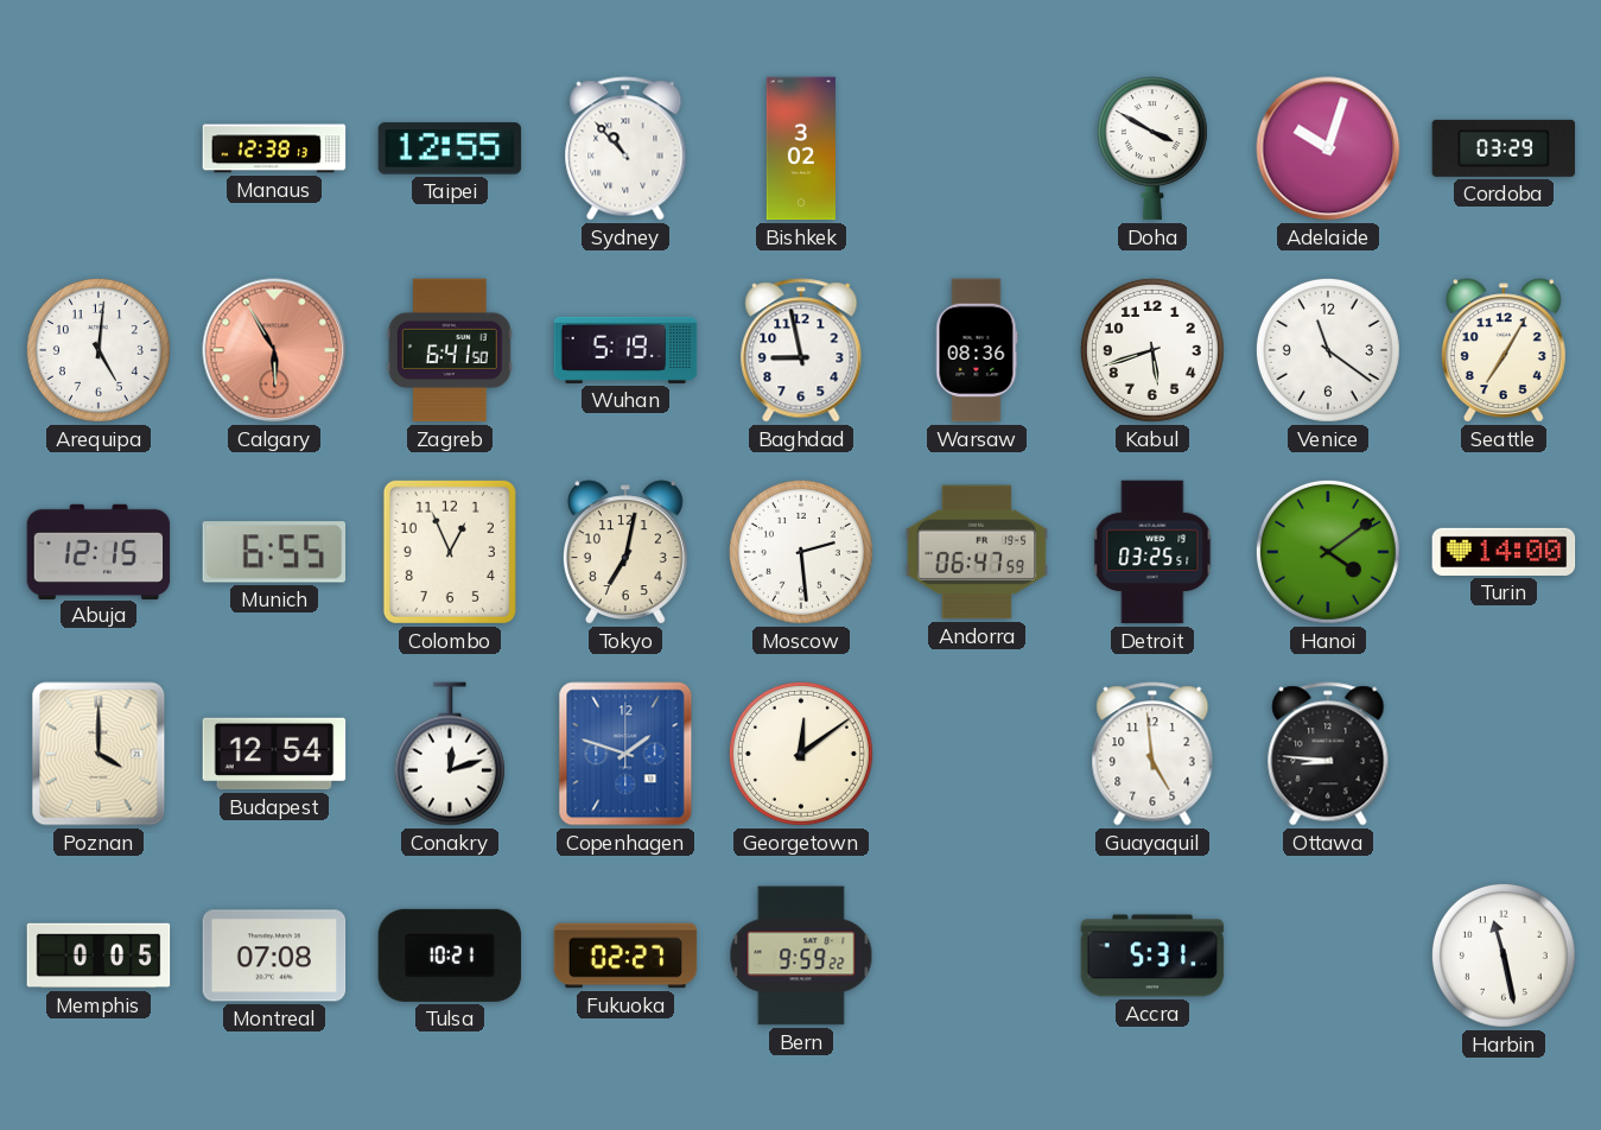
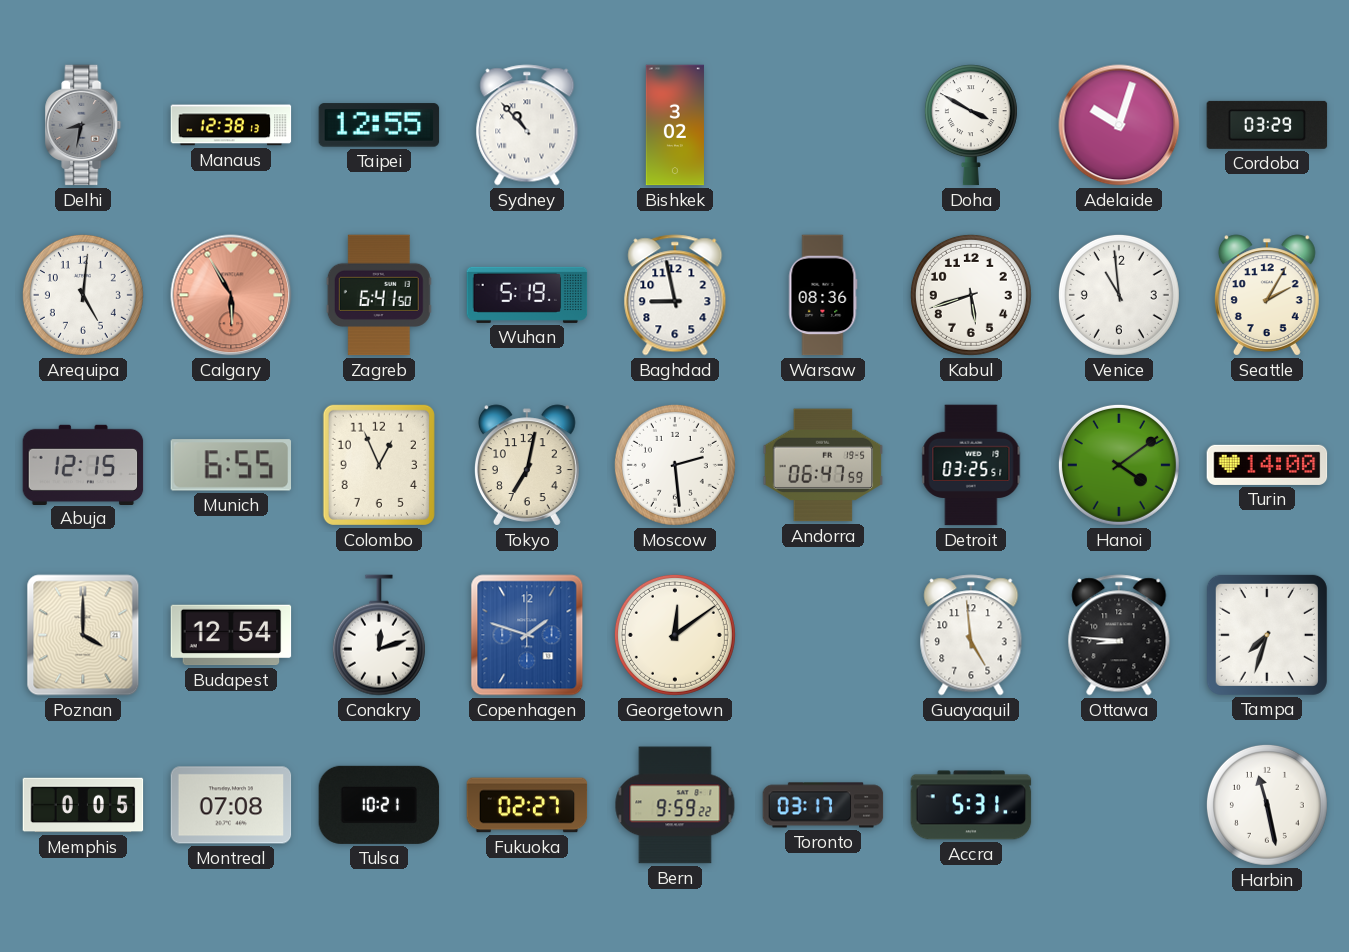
Delhi: none -> 8:32
Venice: 11:21 -> 10:59
Seattle: 7:05 -> 2:05
Tampa: none -> 7:33
Toronto: none -> 03:17
